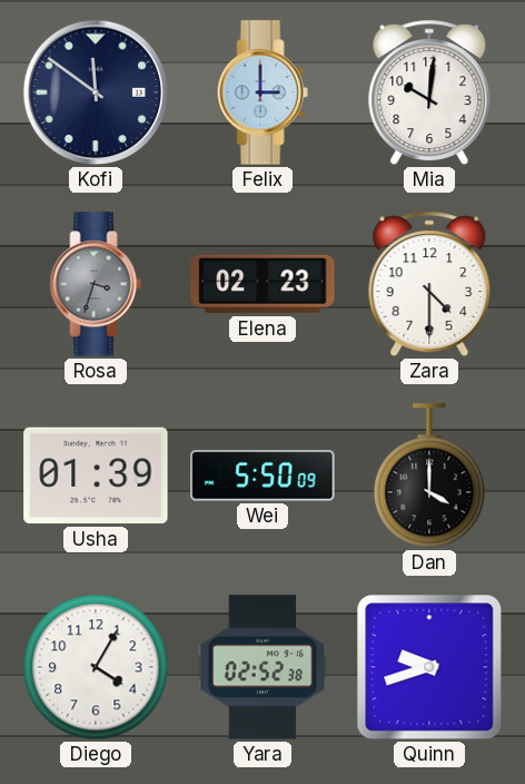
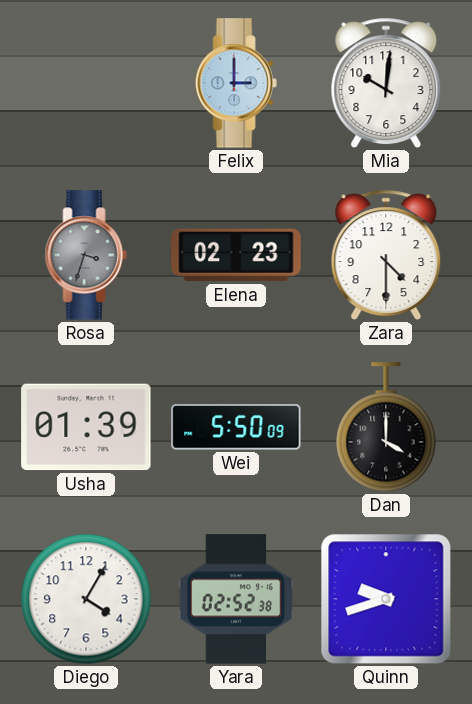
Kofi: 11:51 -> none
